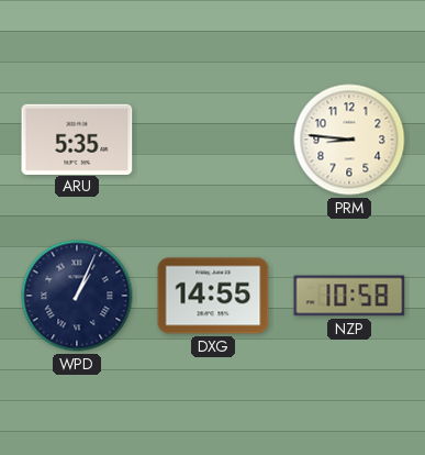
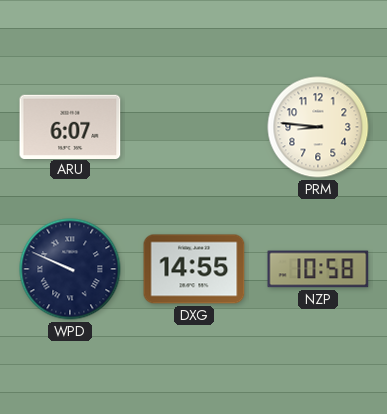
ARU: 5:35 -> 6:07
WPD: 1:04 -> 9:49
